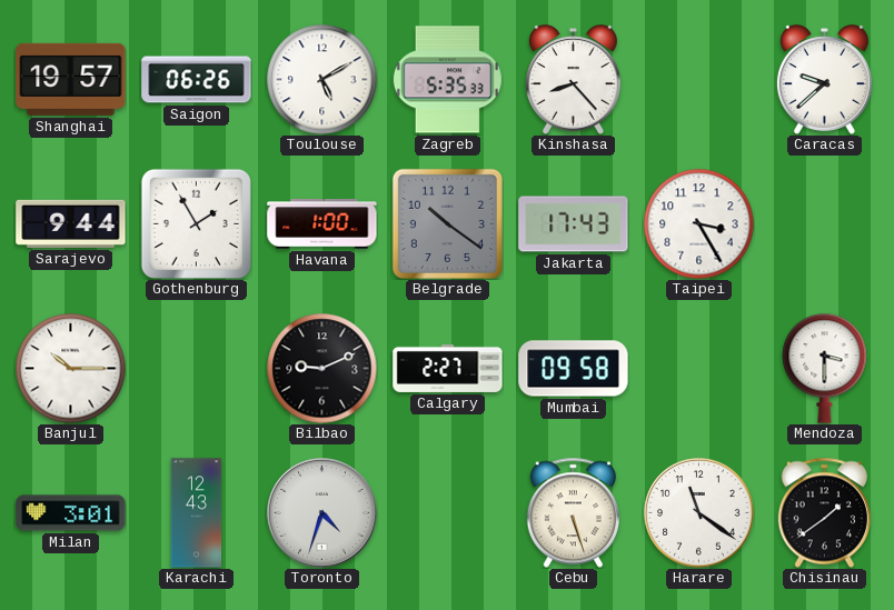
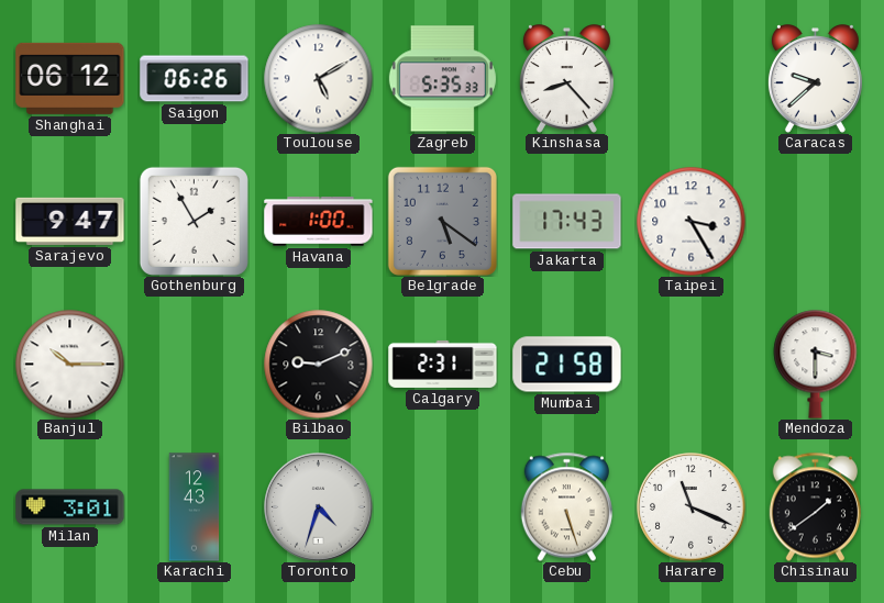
Shanghai: 19:57 -> 06:12
Sarajevo: 9:44 -> 9:47
Belgrade: 10:21 -> 5:21
Calgary: 2:27 -> 2:31
Mumbai: 09:58 -> 21:58
Harare: 11:21 -> 11:19
